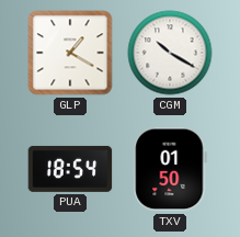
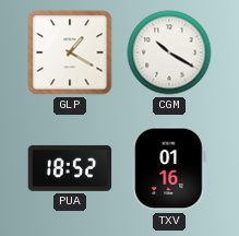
PUA: 18:54 -> 18:52
TXV: 01:50 -> 01:16
